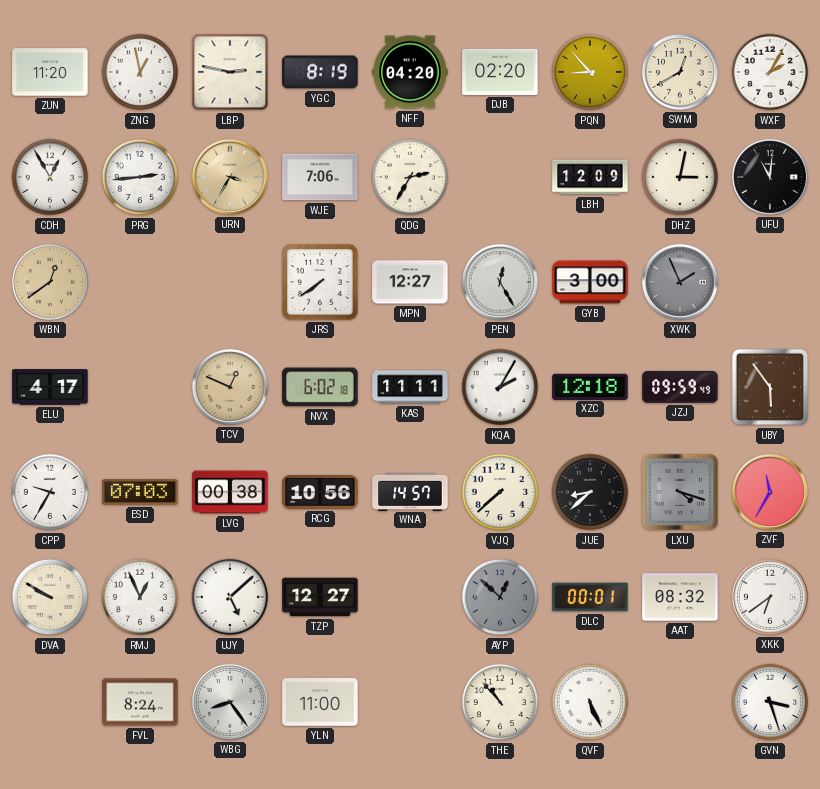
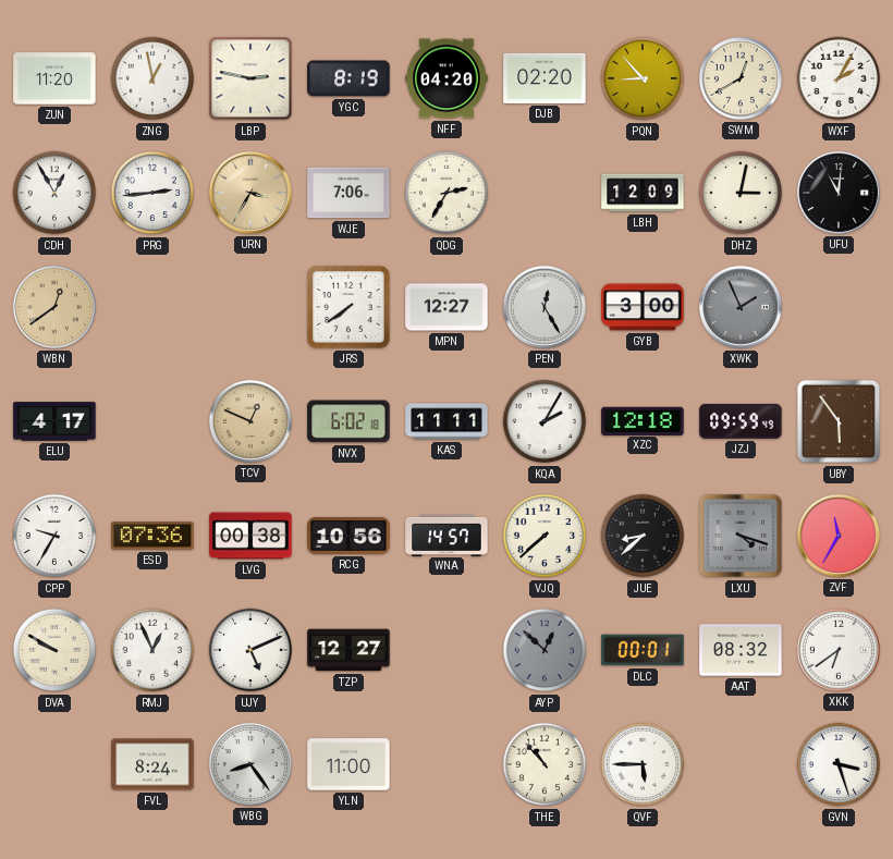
ESD: 07:03 -> 07:36
UJY: 5:08 -> 5:11
QVF: 5:26 -> 5:45
